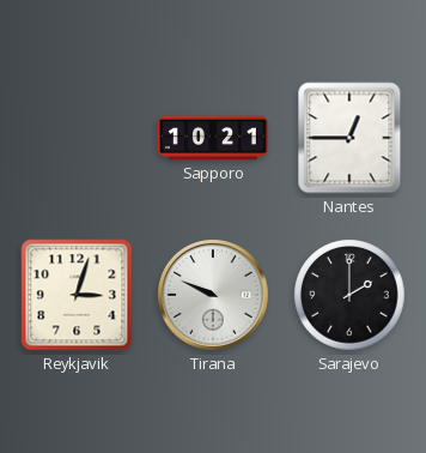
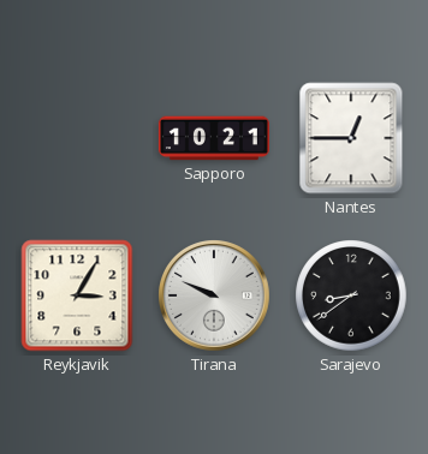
Reykjavik: 3:03 -> 3:05
Sarajevo: 2:00 -> 8:39
